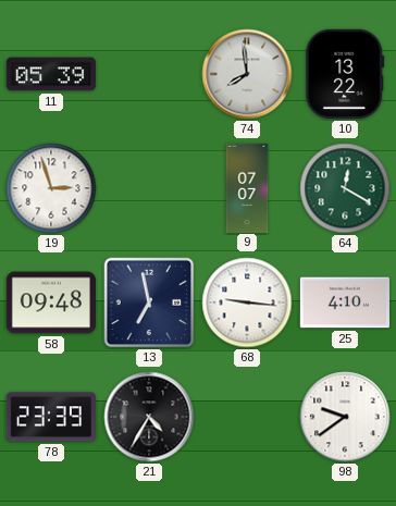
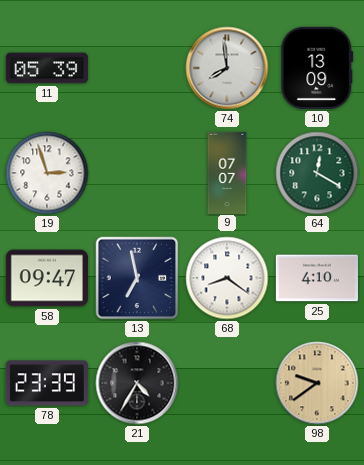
10: 13:22 -> 13:09
58: 09:48 -> 09:47
68: 9:16 -> 8:21
98 dial: white -> champagne
